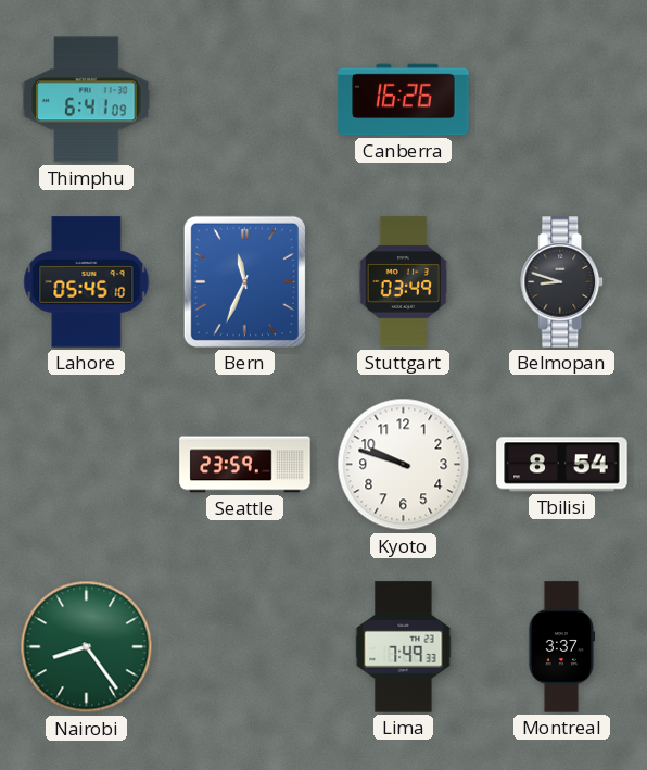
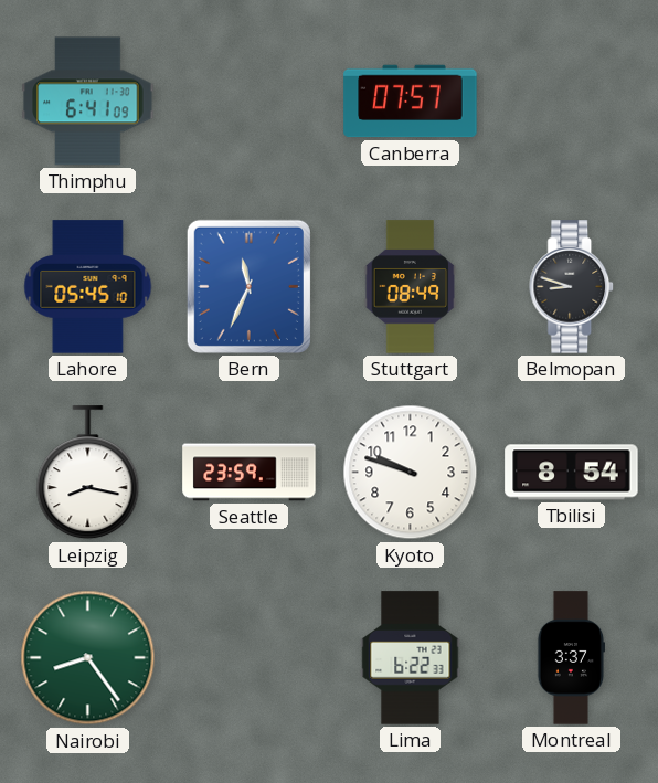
Canberra: 16:26 -> 07:57
Stuttgart: 03:49 -> 08:49
Leipzig: none -> 8:17
Lima: 7:49 -> 6:22
